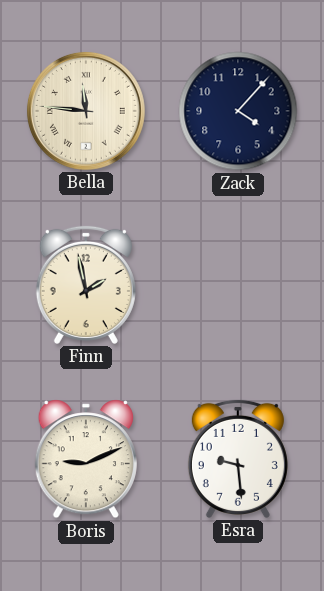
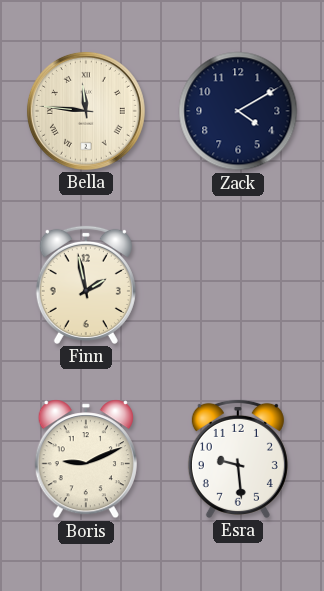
Zack: 4:07 -> 4:10
